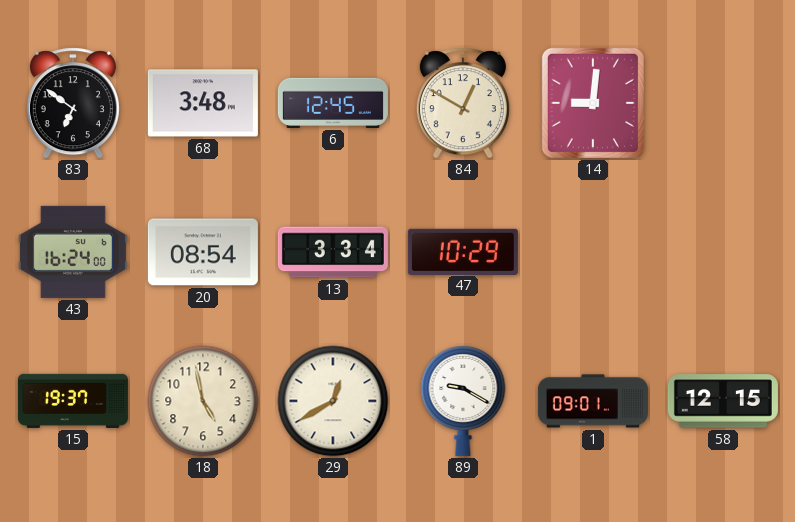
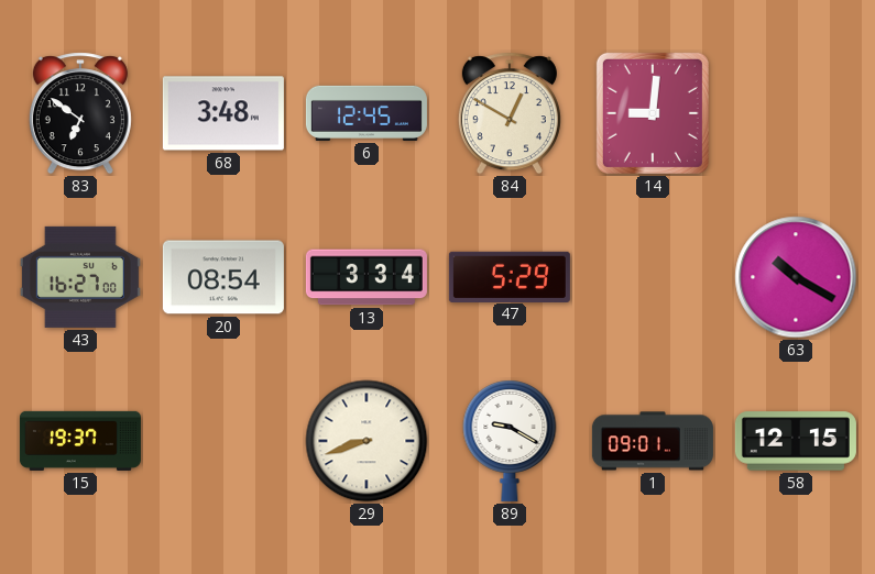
43: 16:24 -> 16:27
47: 10:29 -> 5:29
63: none -> 10:20
18: 4:58 -> none
29: 12:40 -> 8:42
